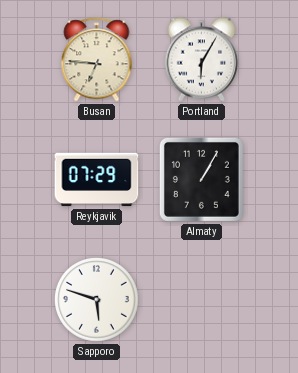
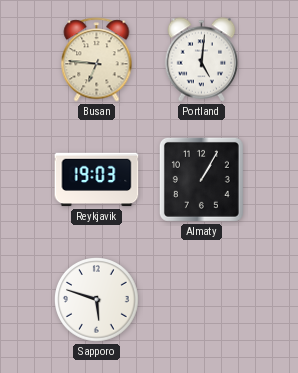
Portland: 6:05 -> 5:01
Reykjavik: 07:29 -> 19:03
